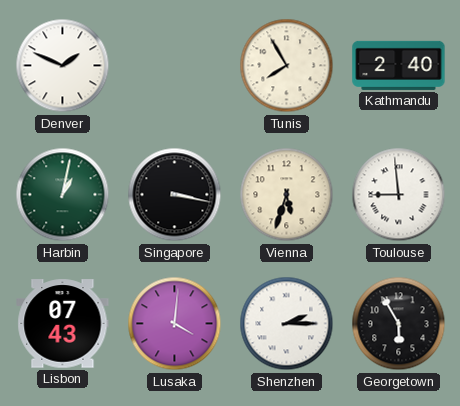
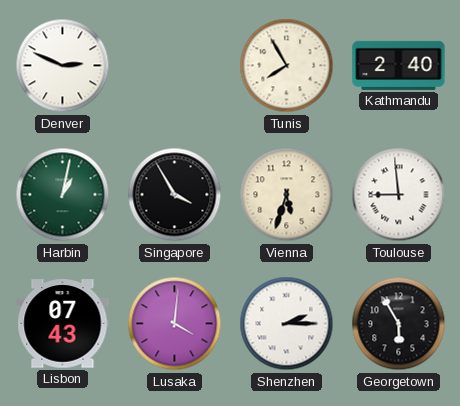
Denver: 1:49 -> 2:49
Singapore: 3:17 -> 3:55
